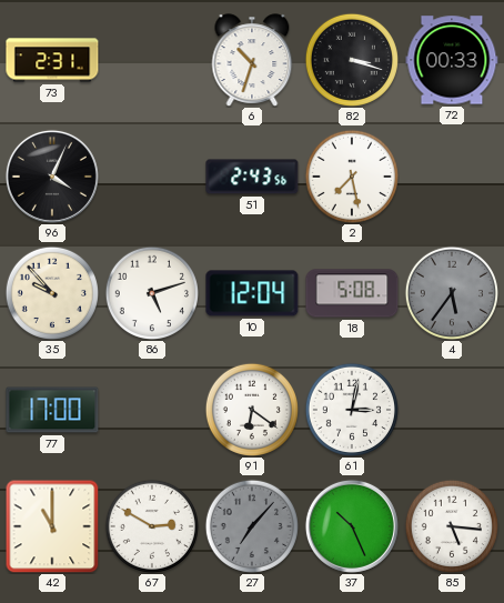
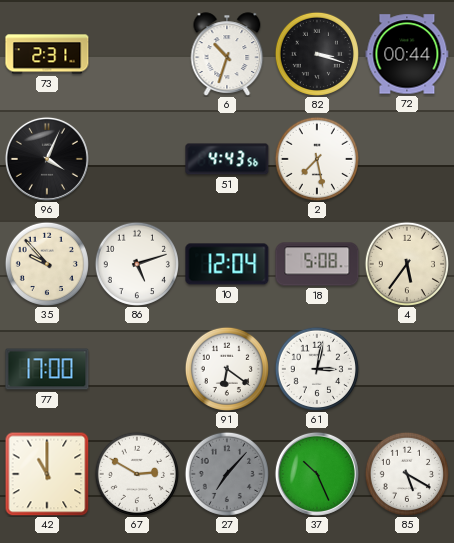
72: 00:33 -> 00:44
51: 2:43 -> 4:43
4 dial: grey -> cream
85: 5:16 -> 5:20
